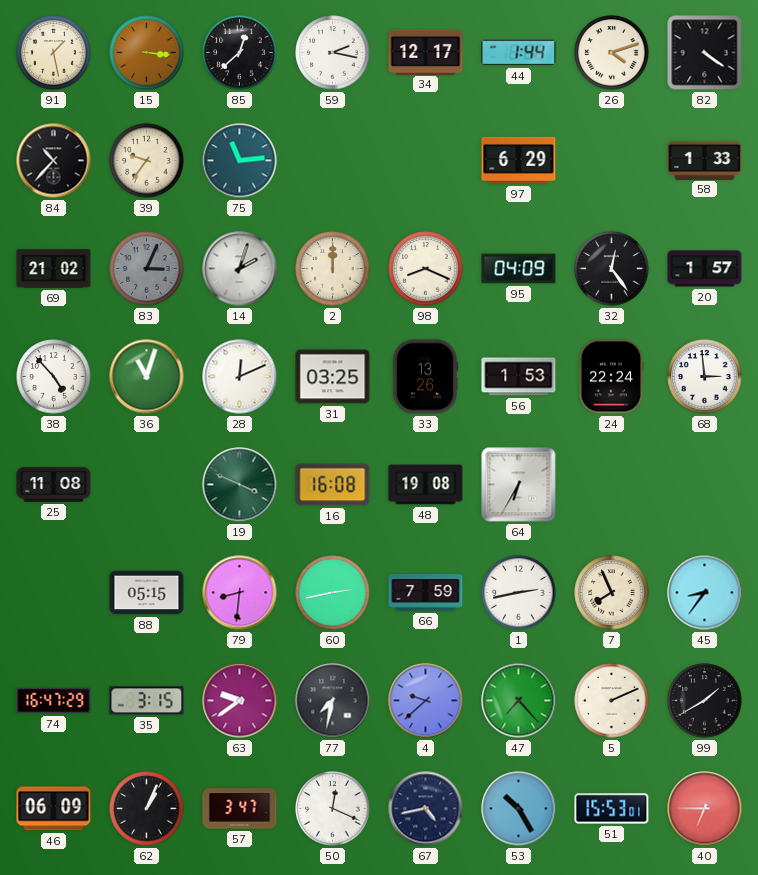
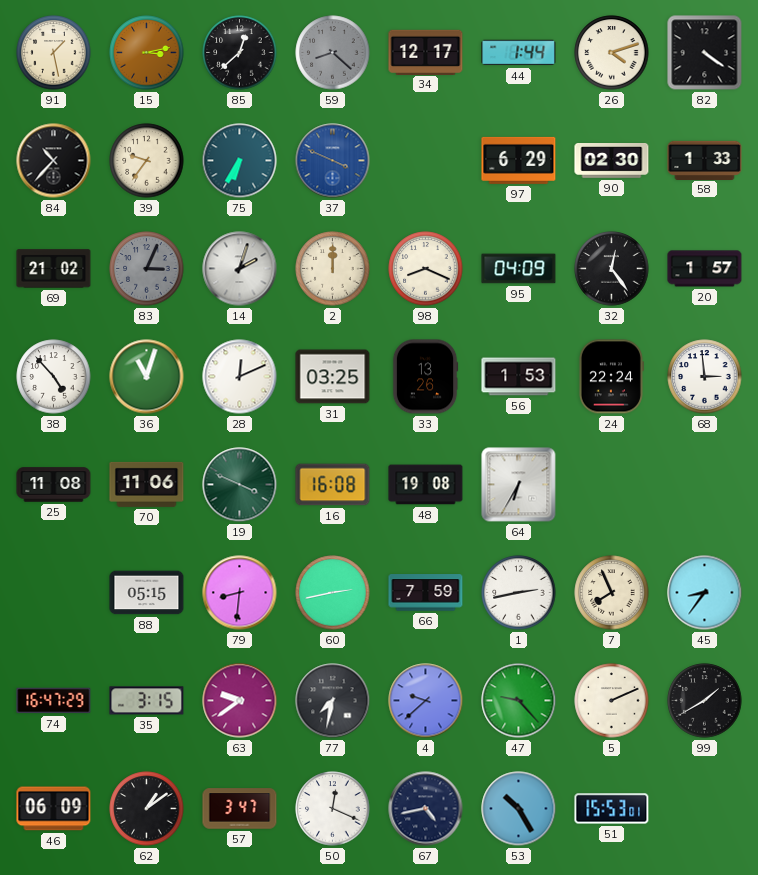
15: 3:16 -> 3:13
59: 2:17 -> 8:22
59 dial: white -> grey
75: 11:14 -> 6:35
37: none -> 3:49
90: none -> 02:30
70: none -> 11:06
47: 7:23 -> 9:23
62: 1:04 -> 1:09
40: 6:45 -> none
